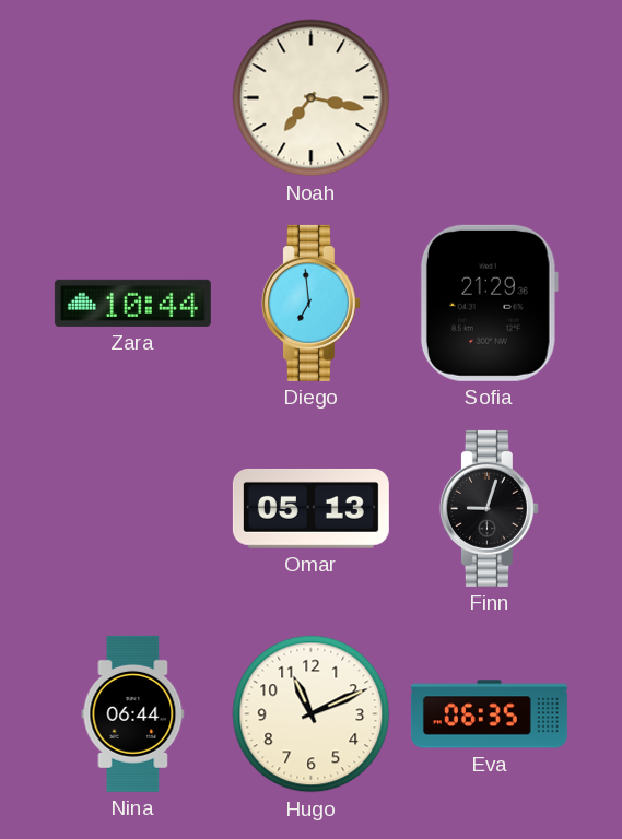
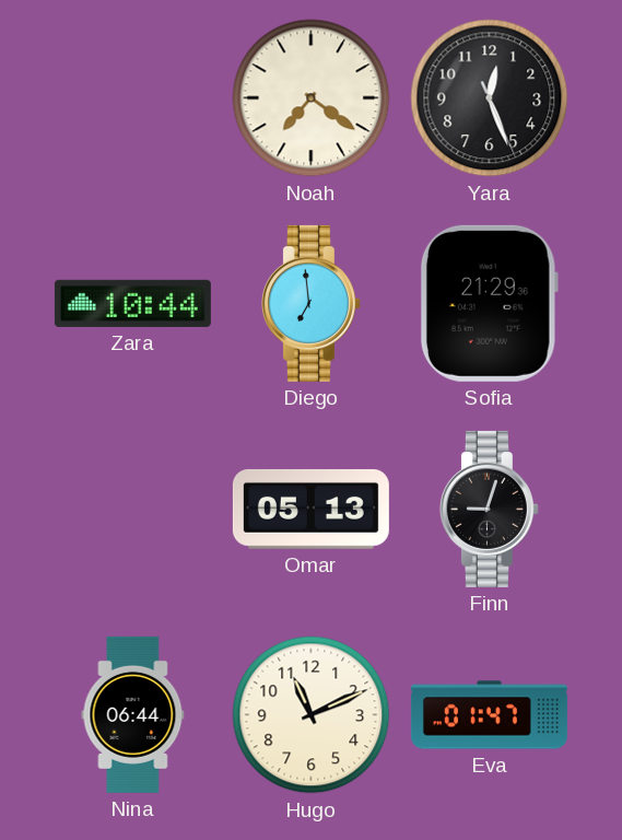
Noah: 7:17 -> 7:21
Yara: none -> 12:26
Eva: 06:35 -> 01:47
